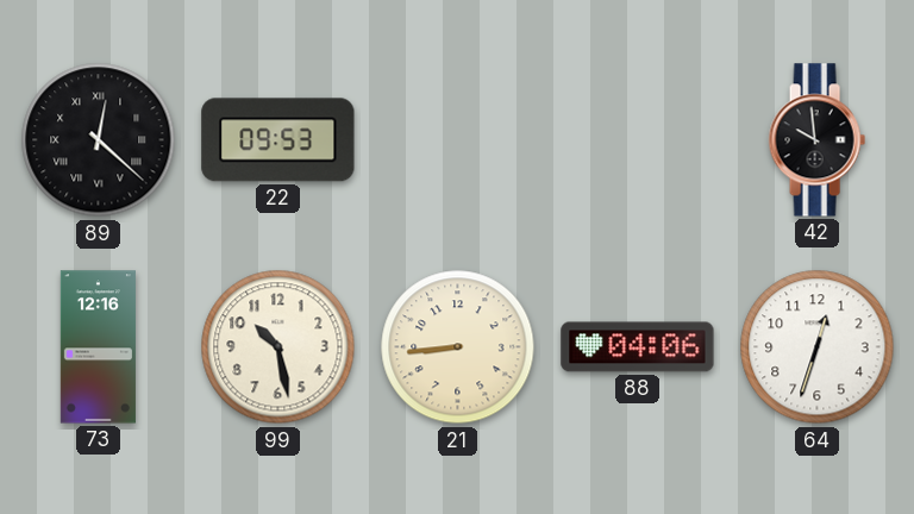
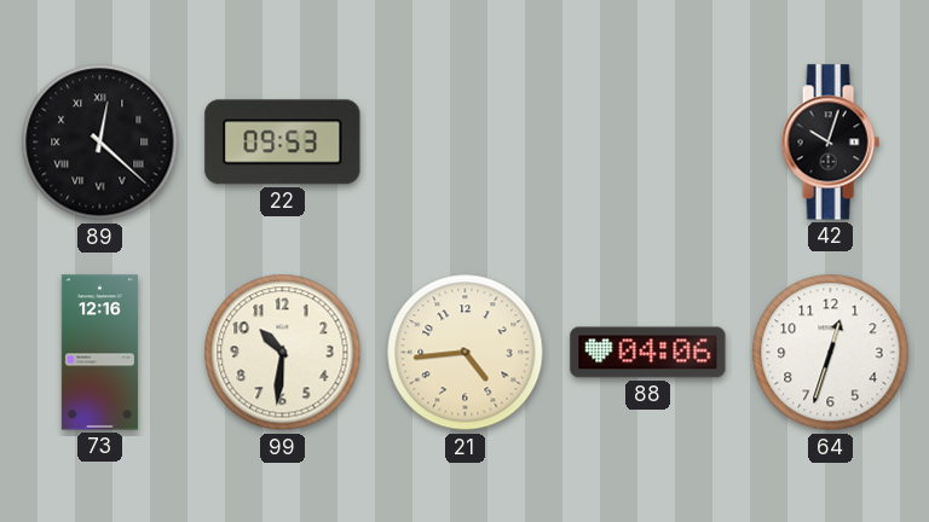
42: 9:59 -> 10:03
99: 10:28 -> 10:31
21: 8:44 -> 4:44
